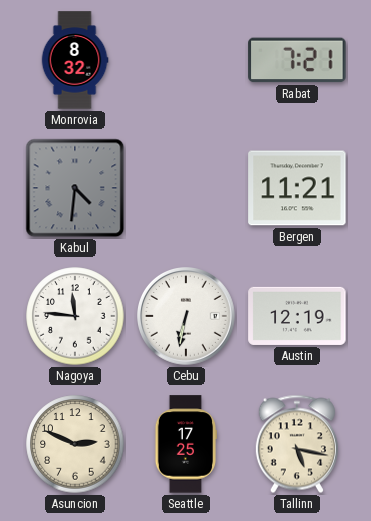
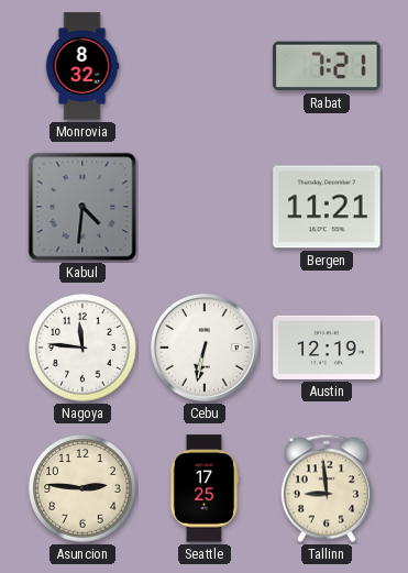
Asuncion: 2:49 -> 2:46
Tallinn: 5:17 -> 8:59
